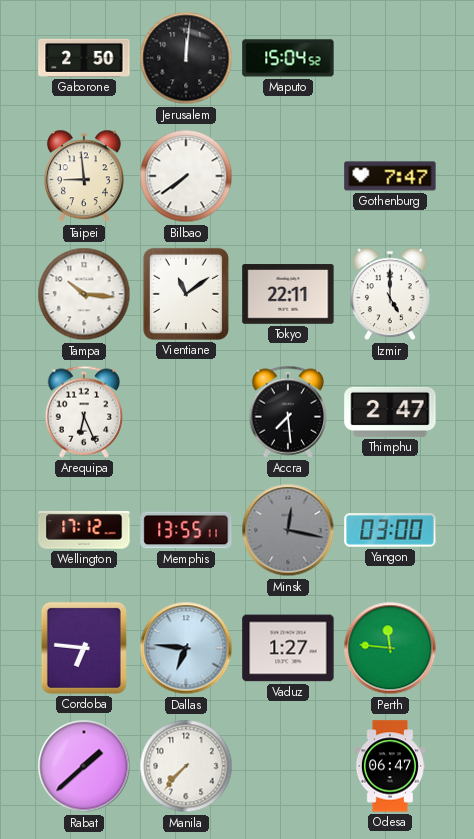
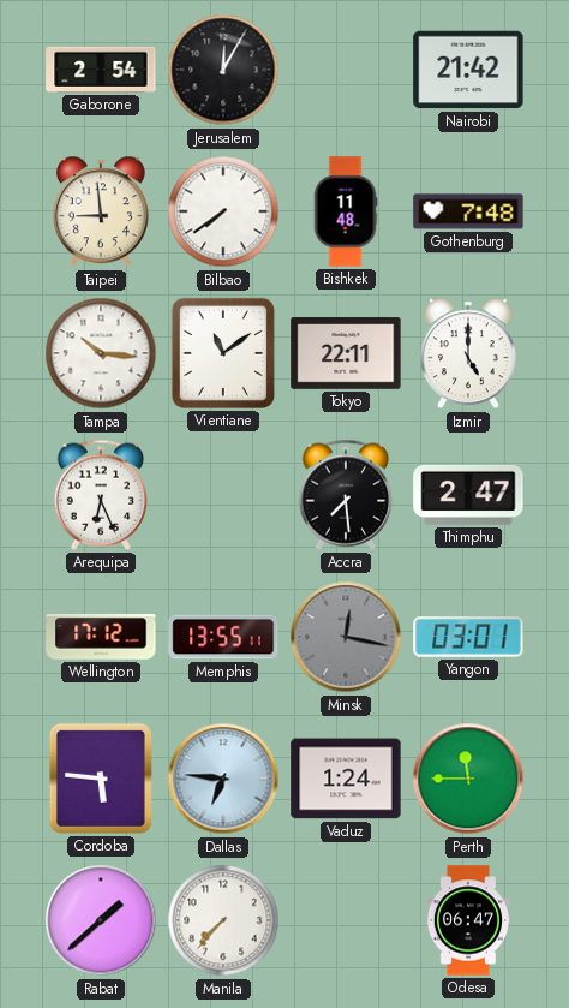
Gaborone: 2:50 -> 2:54
Jerusalem: 12:01 -> 12:05
Maputo: 15:04 -> none
Nairobi: none -> 21:42
Bishkek: none -> 11:48
Gothenburg: 7:47 -> 7:48
Yangon: 03:00 -> 03:01
Cordoba: 6:46 -> 5:46
Vaduz: 1:27 -> 1:24
Perth: 11:46 -> 11:45
